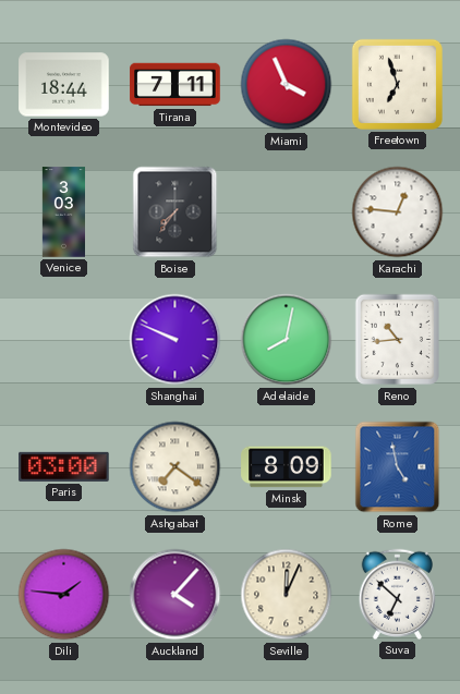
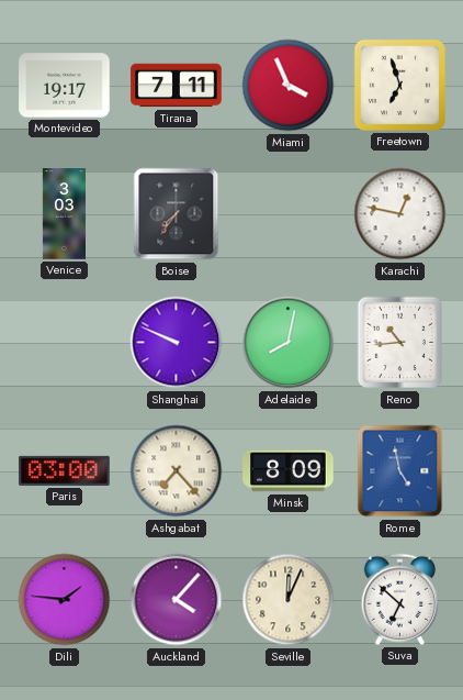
Montevideo: 18:44 -> 19:17
Karachi: 12:46 -> 12:47
Ashgabat: 7:21 -> 7:23
